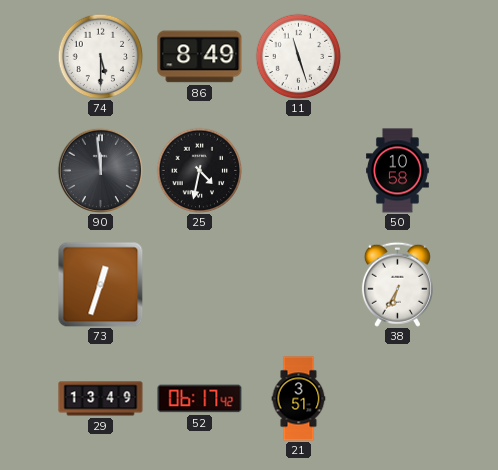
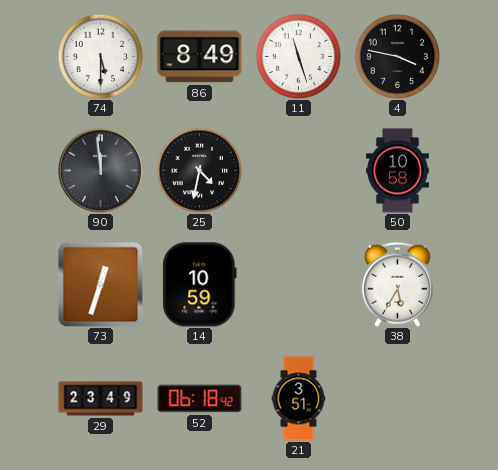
4: none -> 3:47
14: none -> 10:59
38: 6:35 -> 5:35
29: 13:49 -> 23:49
52: 06:17 -> 06:18
